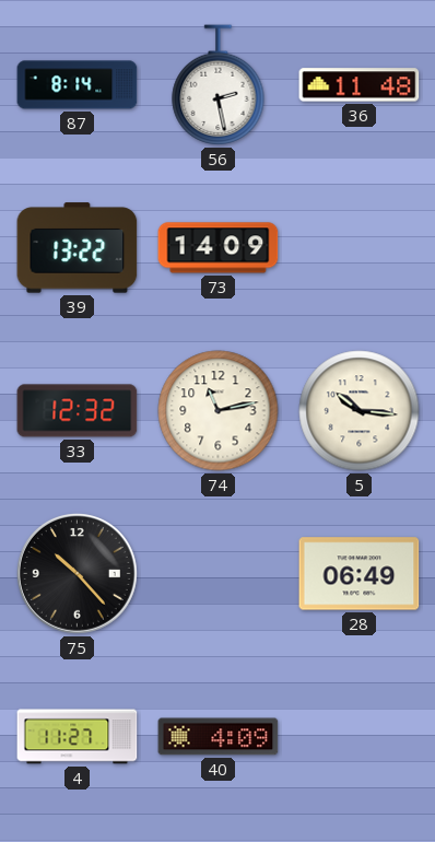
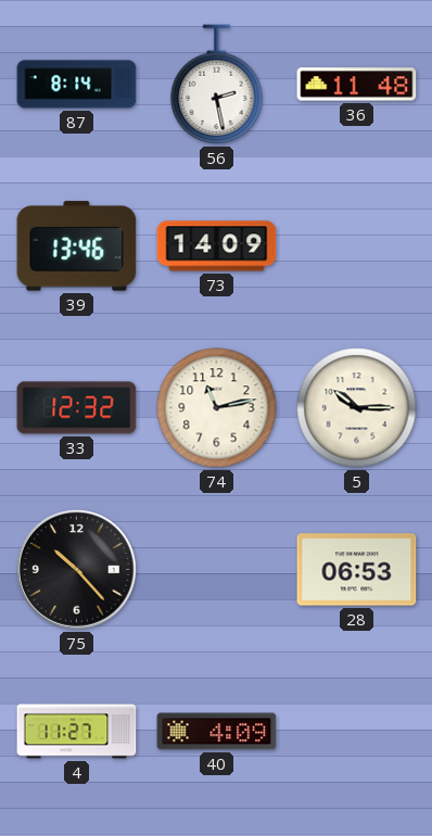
39: 13:22 -> 13:46
5: 10:16 -> 10:15
28: 06:49 -> 06:53
